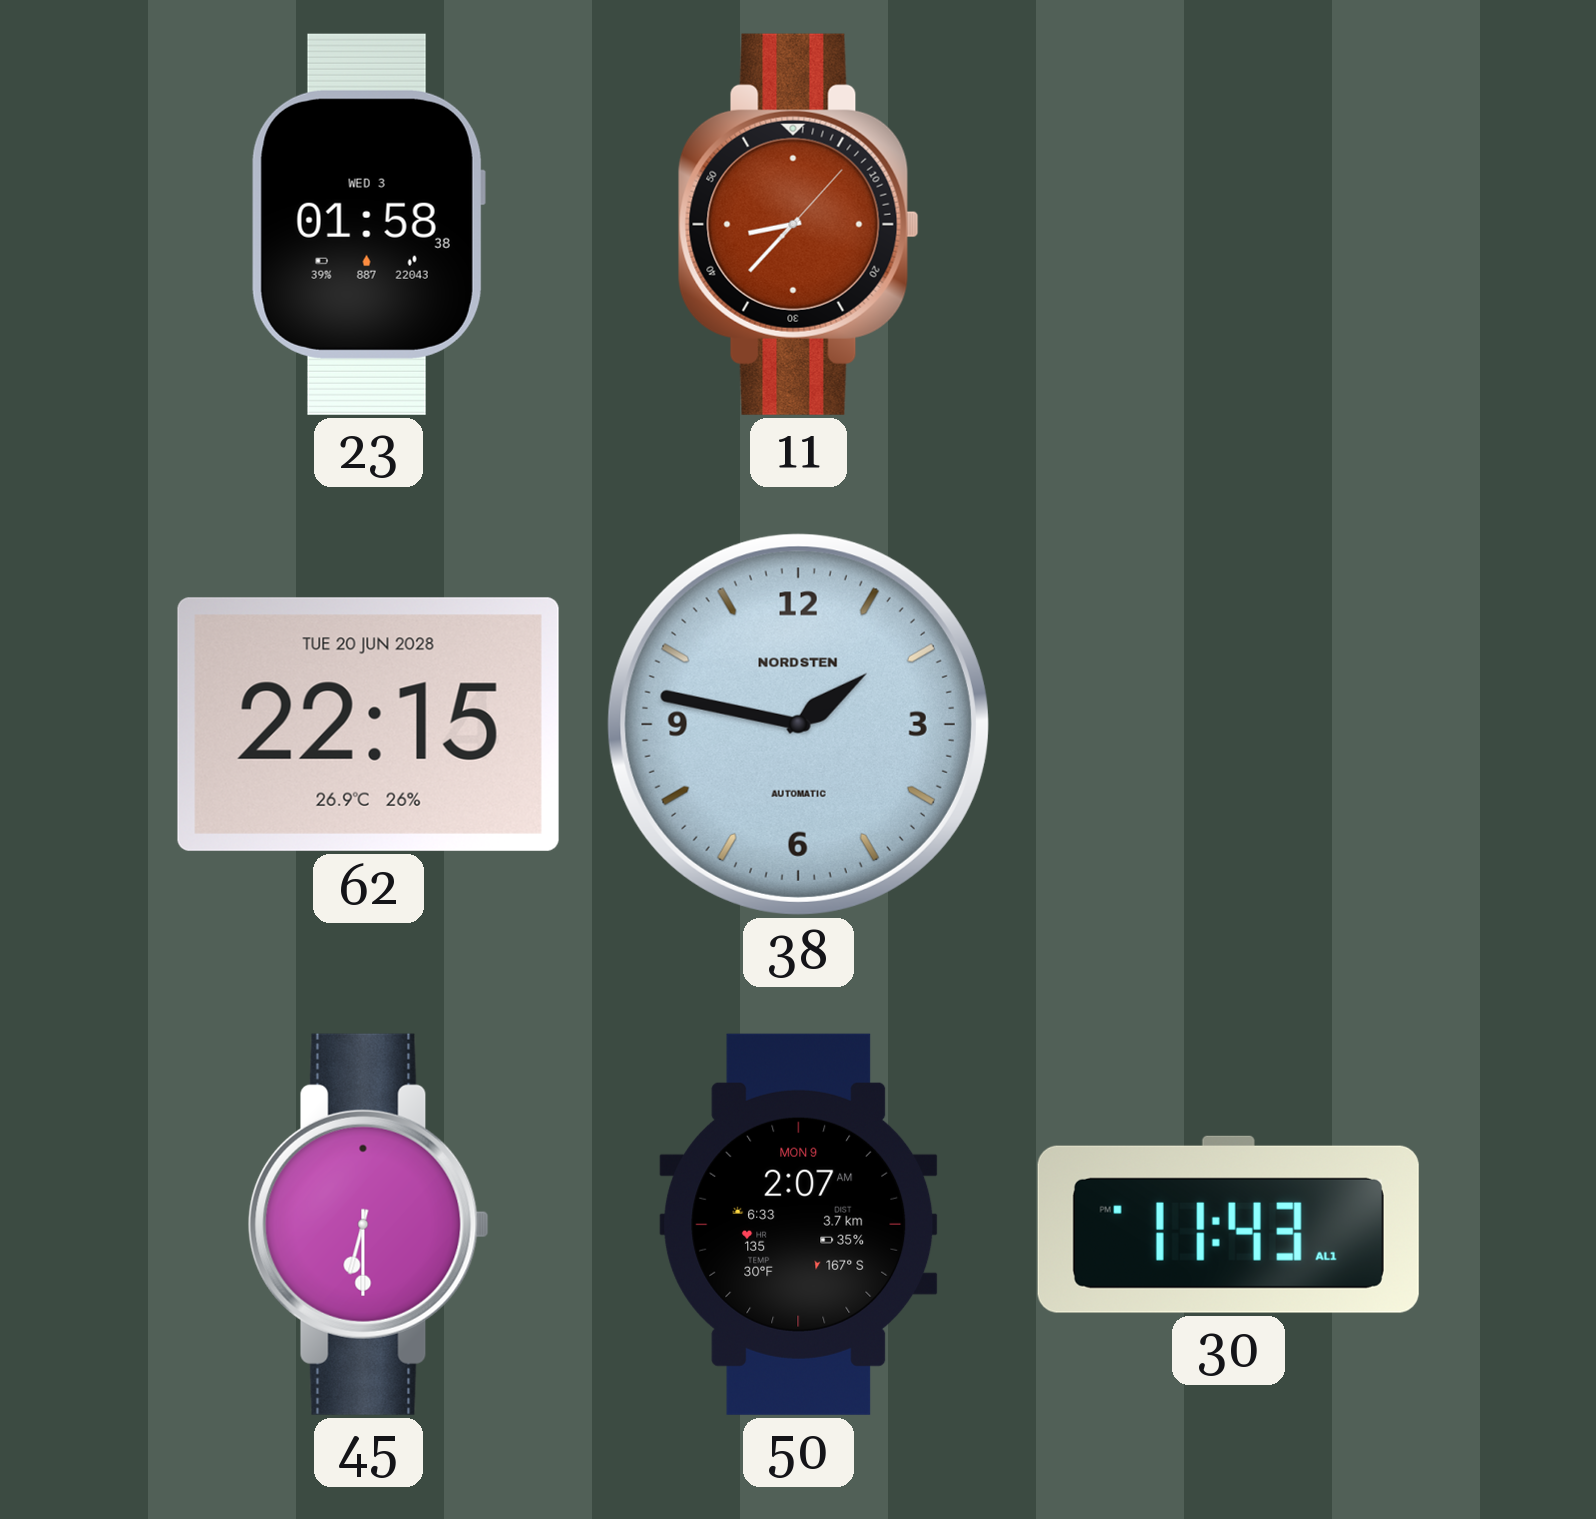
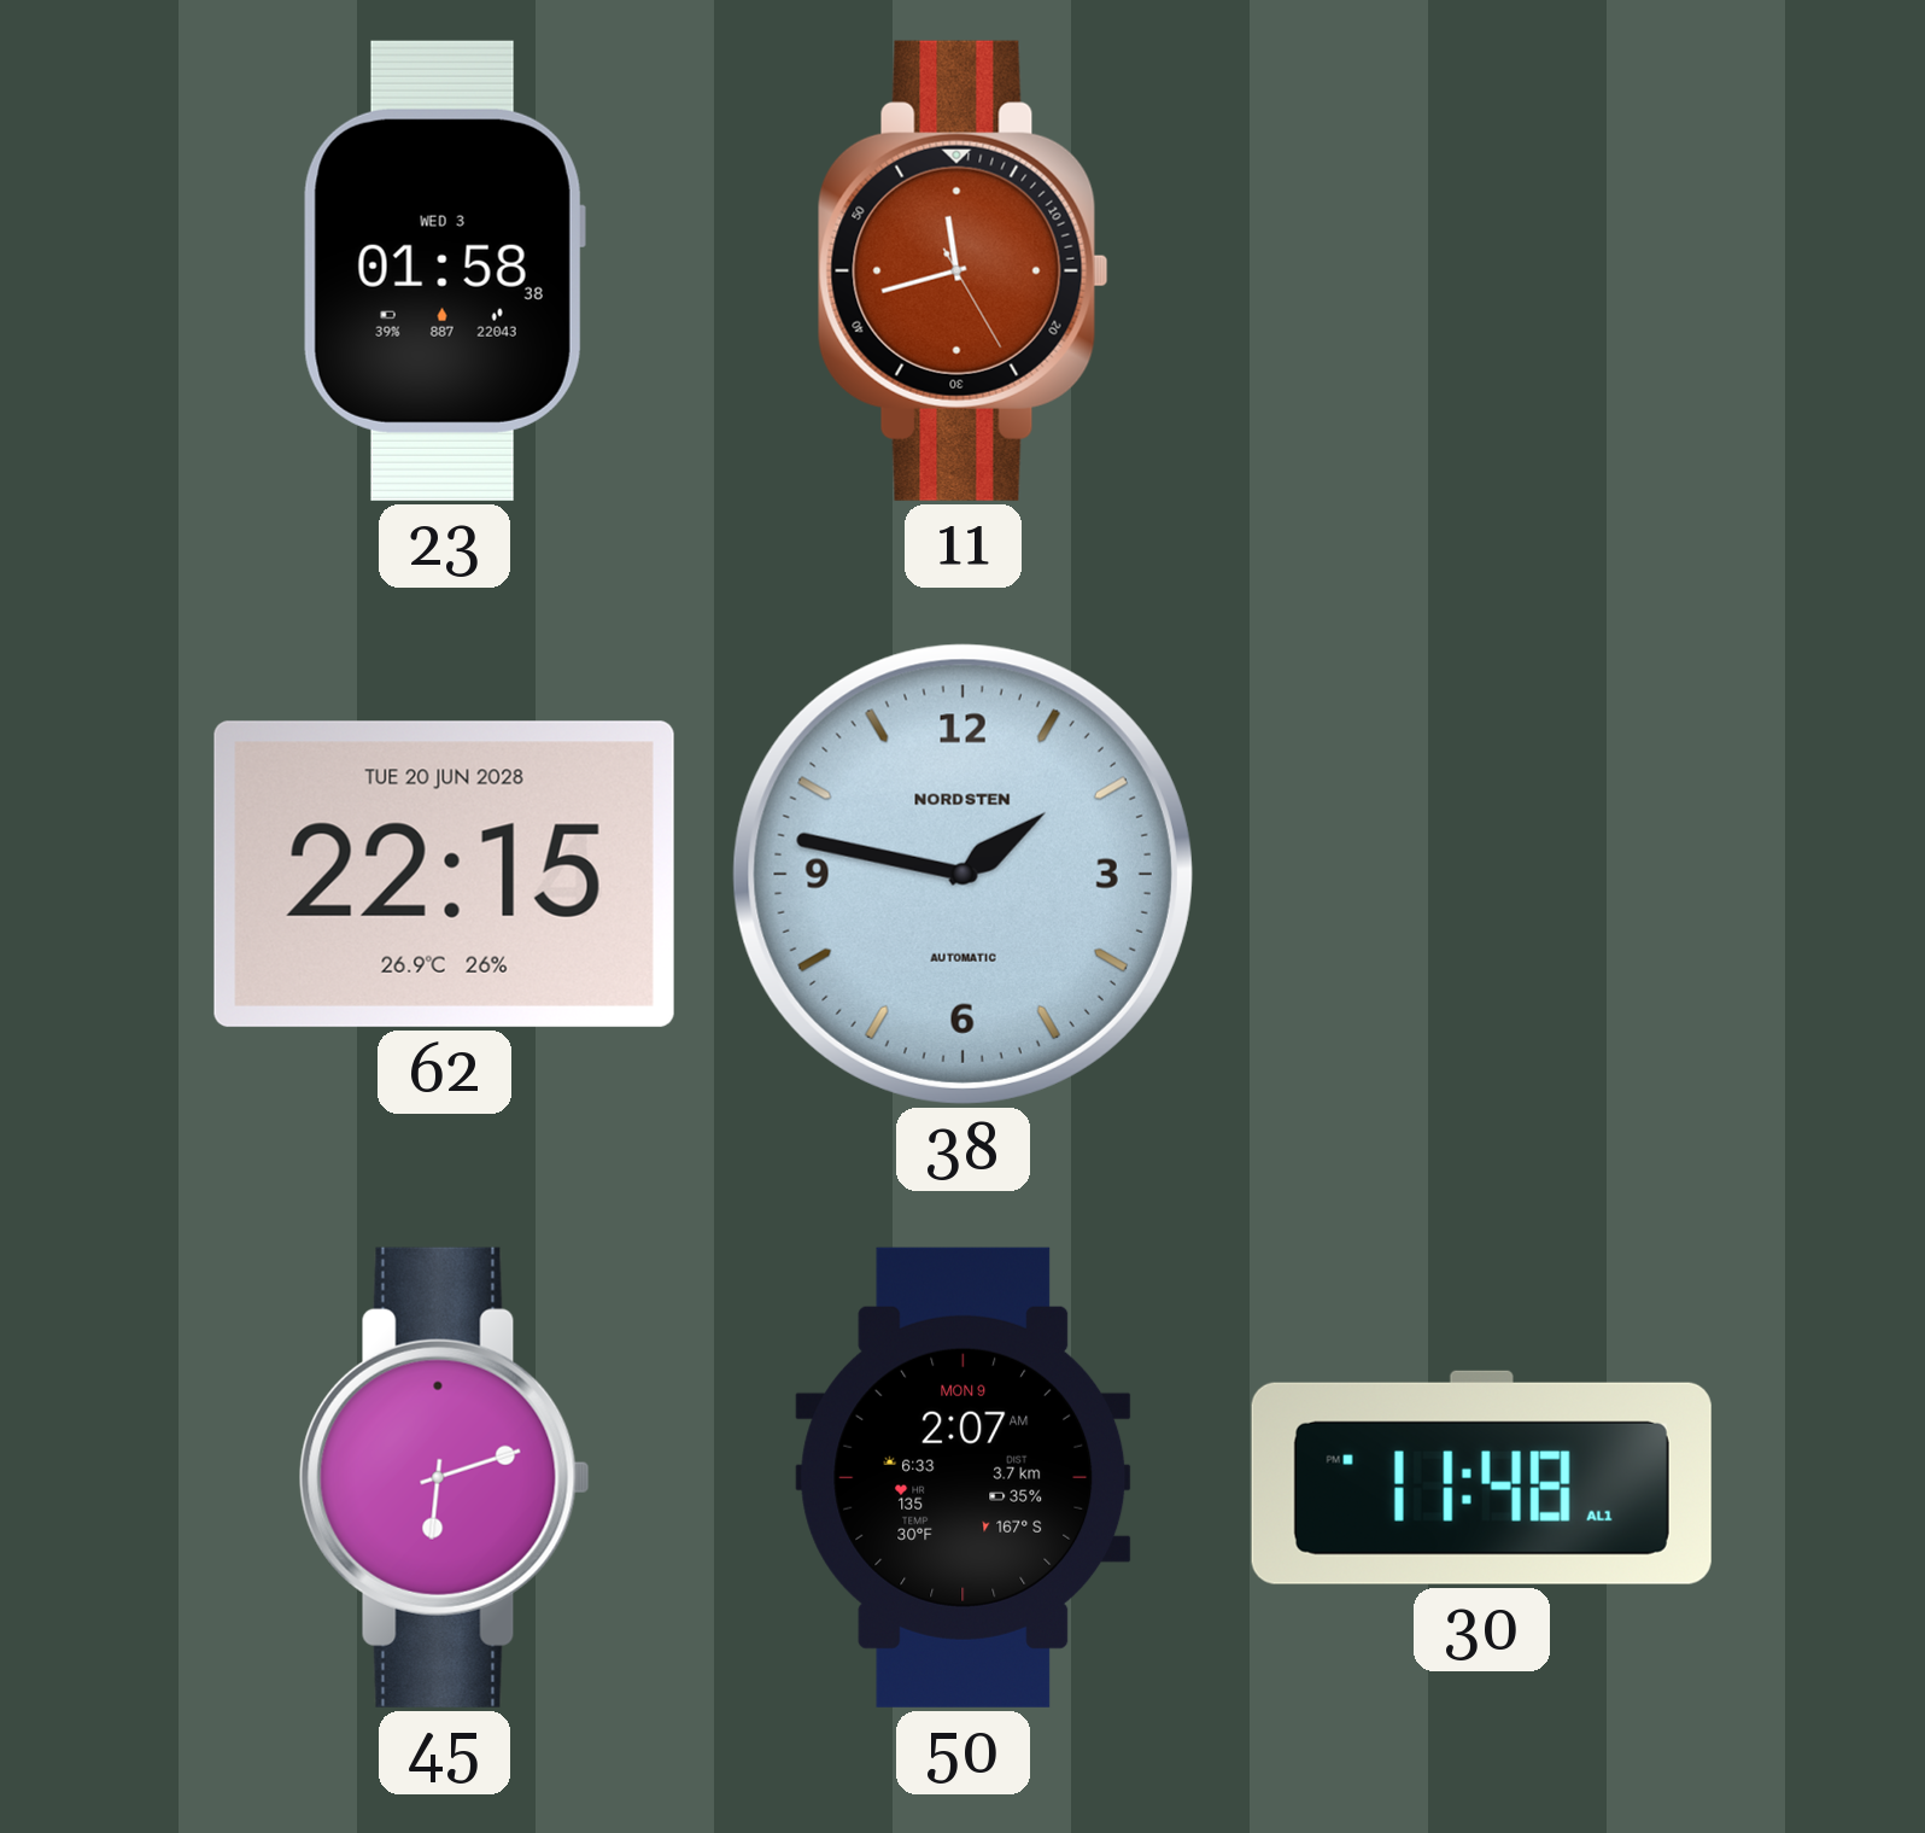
11: 8:37 -> 11:42
45: 6:30 -> 6:12
30: 11:43 -> 11:48
